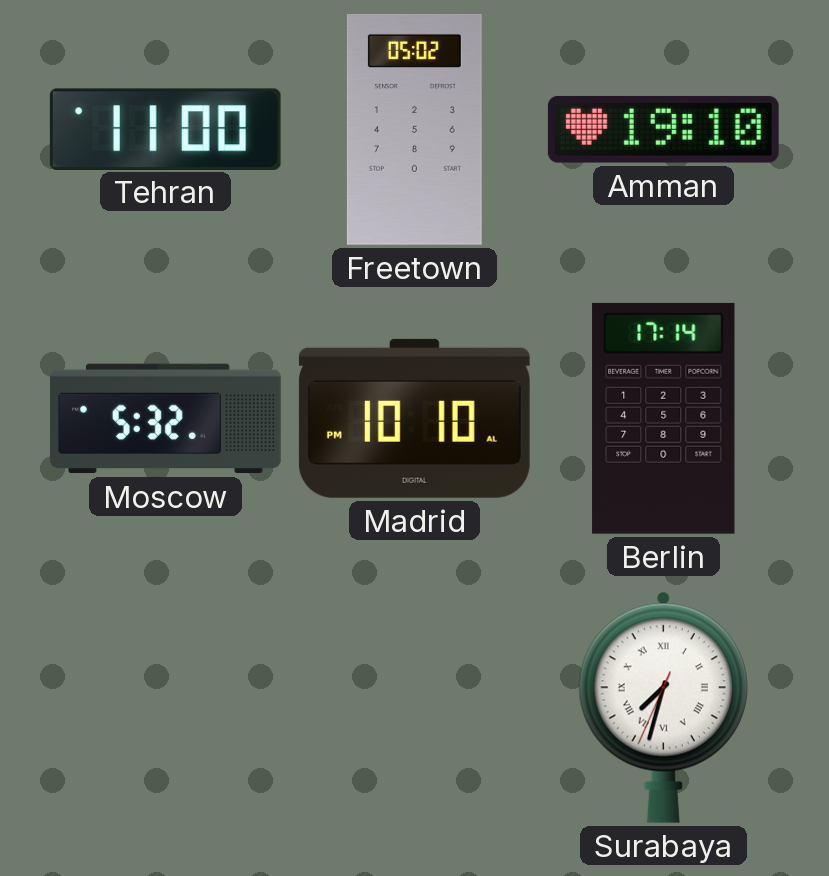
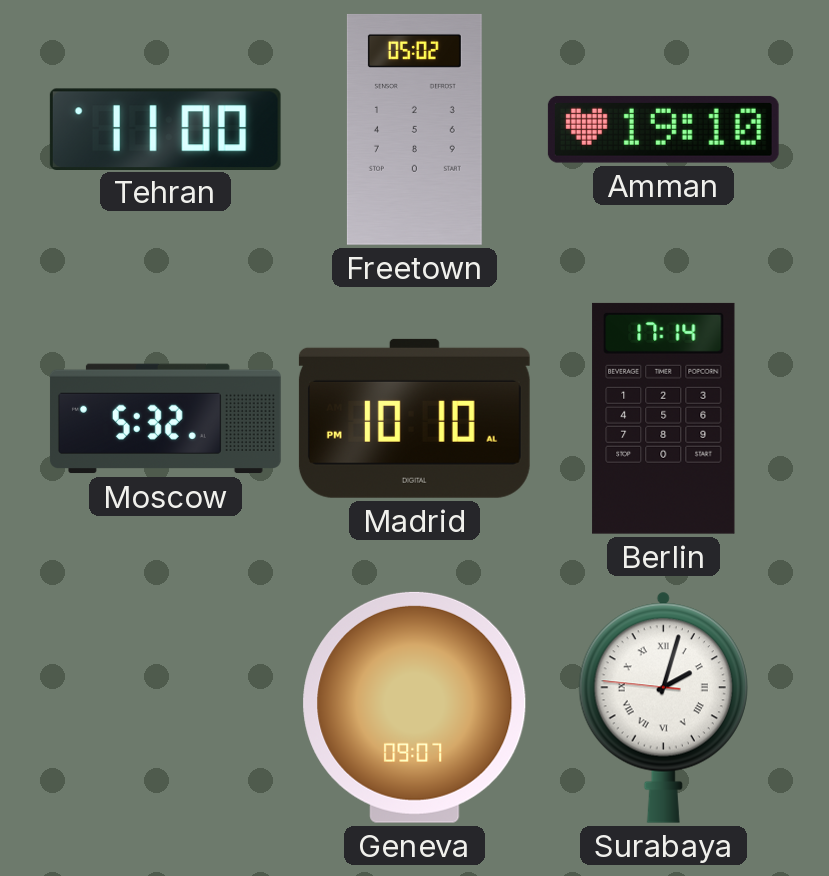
Geneva: none -> 09:07
Surabaya: 7:32 -> 2:02
